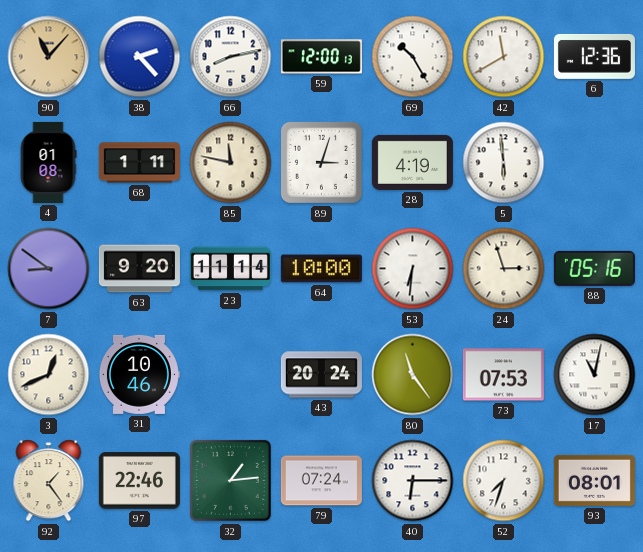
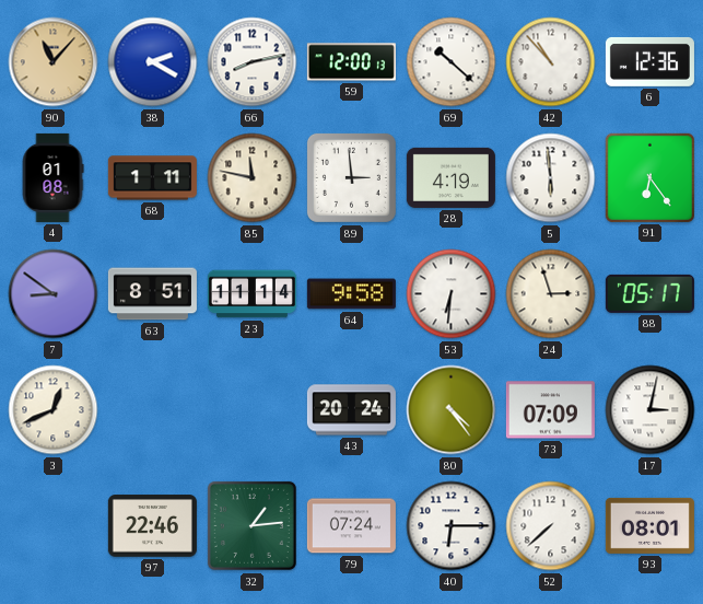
38: 2:23 -> 2:20
69: 10:25 -> 10:22
42: 11:40 -> 10:53
89: 3:03 -> 2:59
91: none -> 6:24
63: 9:20 -> 8:51
64: 10:00 -> 9:58
88: 05:16 -> 05:17
31: 10:46 -> none
80: 11:24 -> 4:24
73: 07:53 -> 07:09
17: 11:02 -> 3:02
92: 1:24 -> none
52: 7:33 -> 7:38
